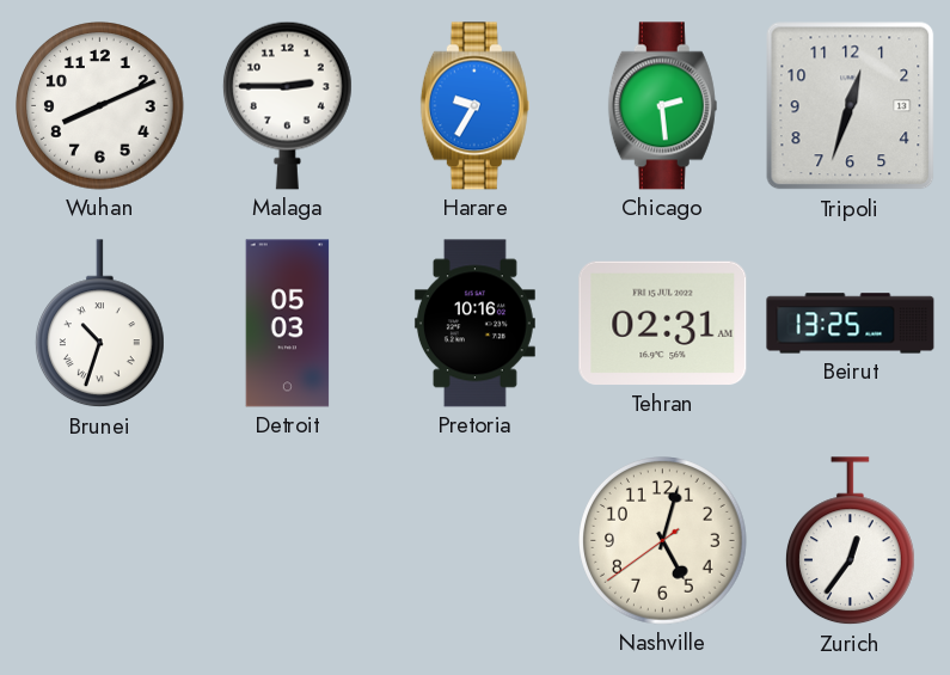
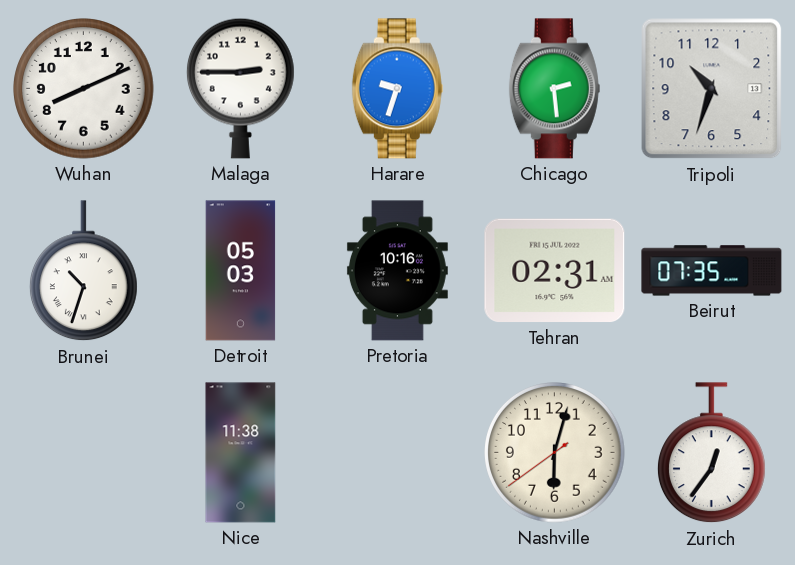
Harare: 9:35 -> 9:33
Tripoli: 12:33 -> 10:33
Beirut: 13:25 -> 07:35
Nice: none -> 11:38
Nashville: 5:02 -> 6:02
